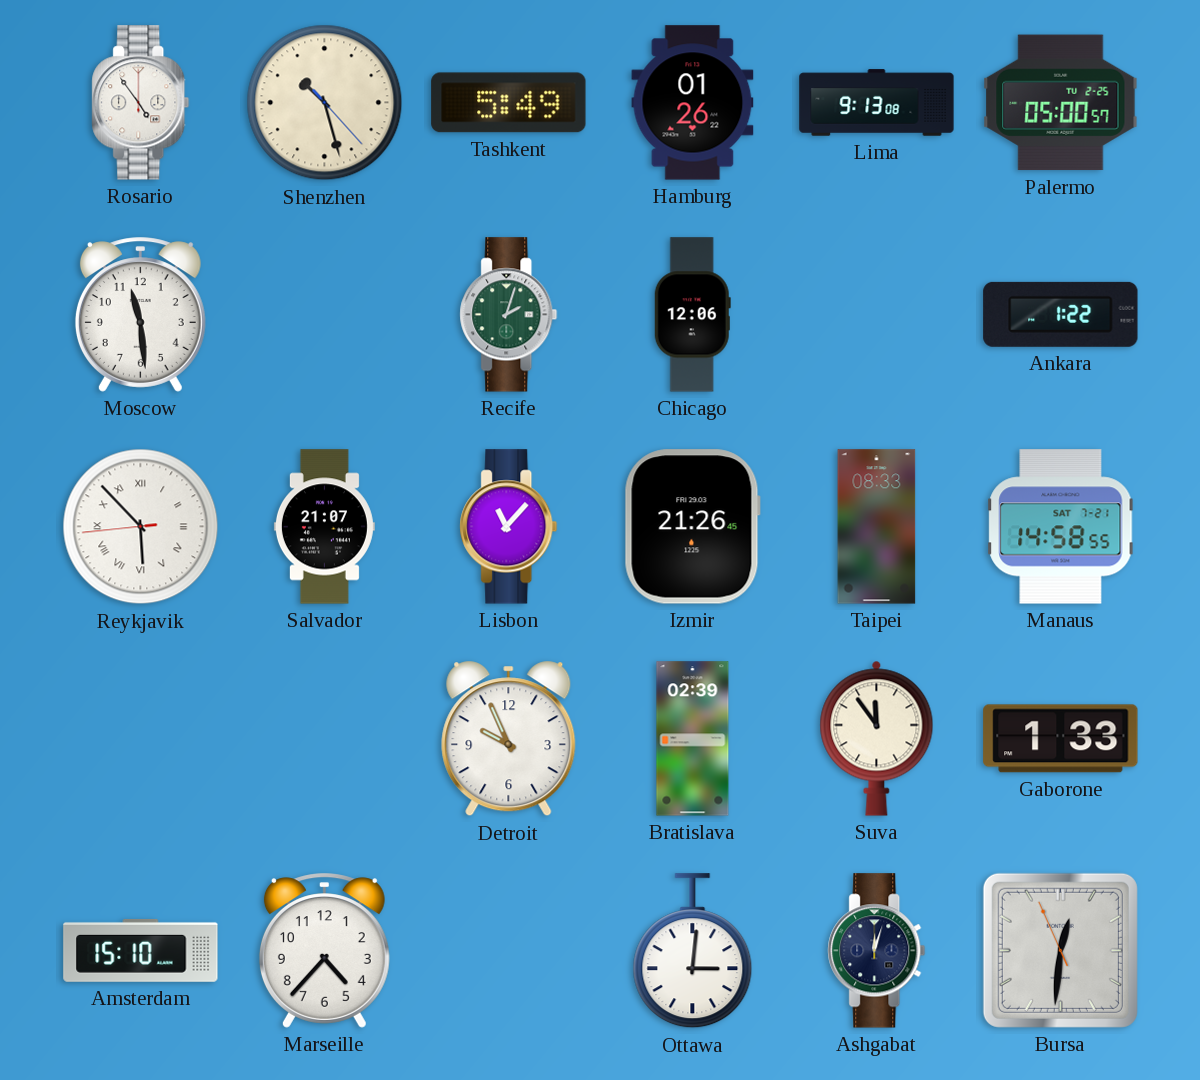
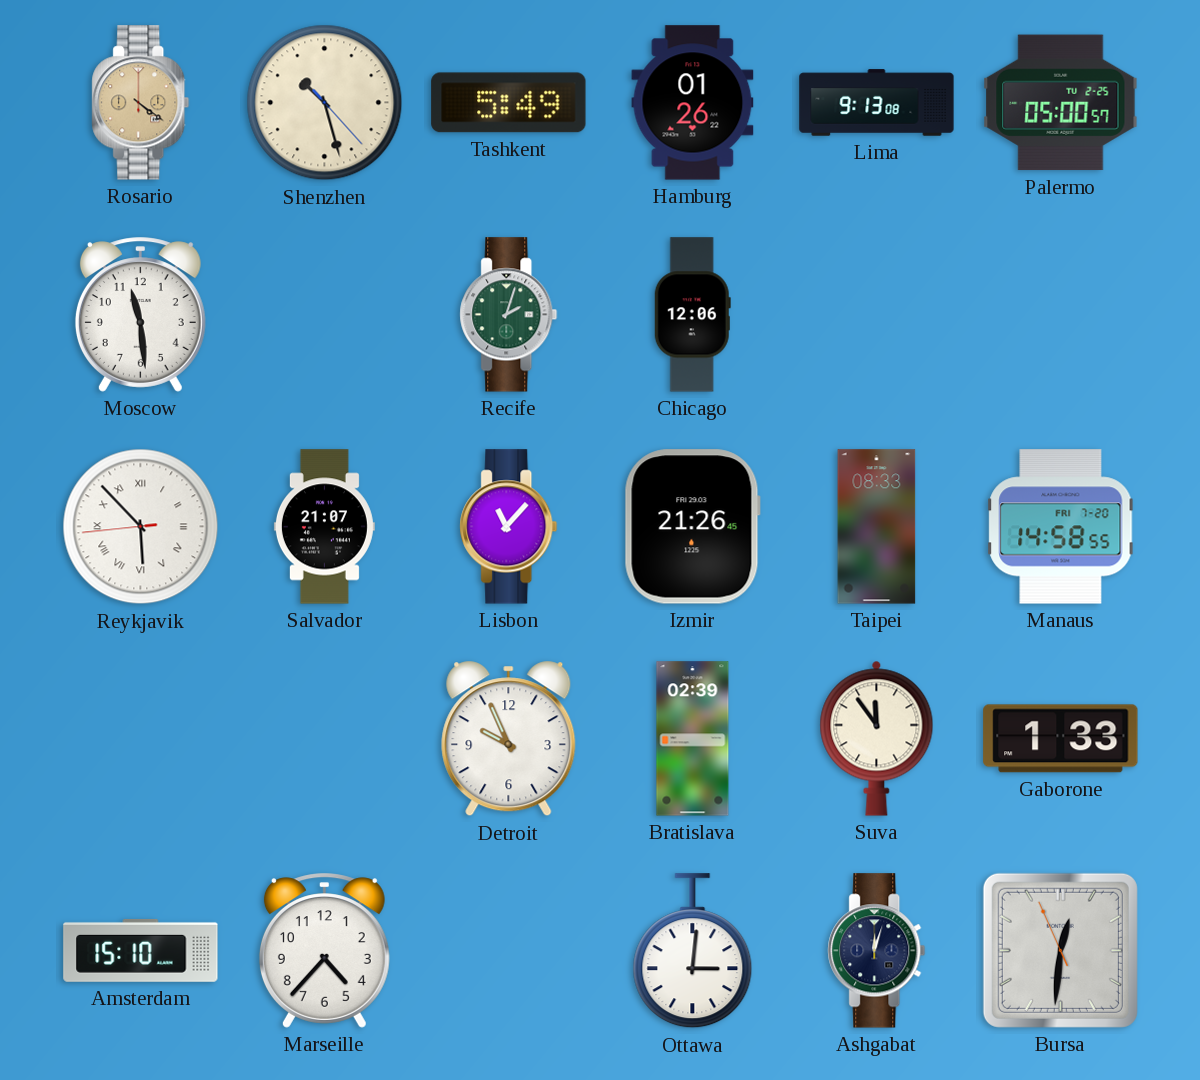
Rosario: 4:54 -> 4:21
Rosario dial: white -> champagne
Ankara: 1:22 -> none
Manaus date: SAT 7-21 -> FRI 7-20
